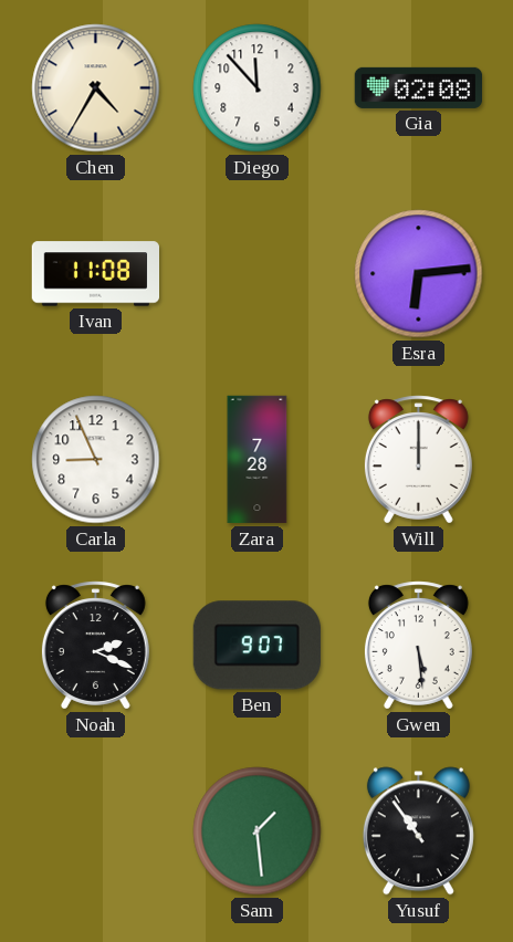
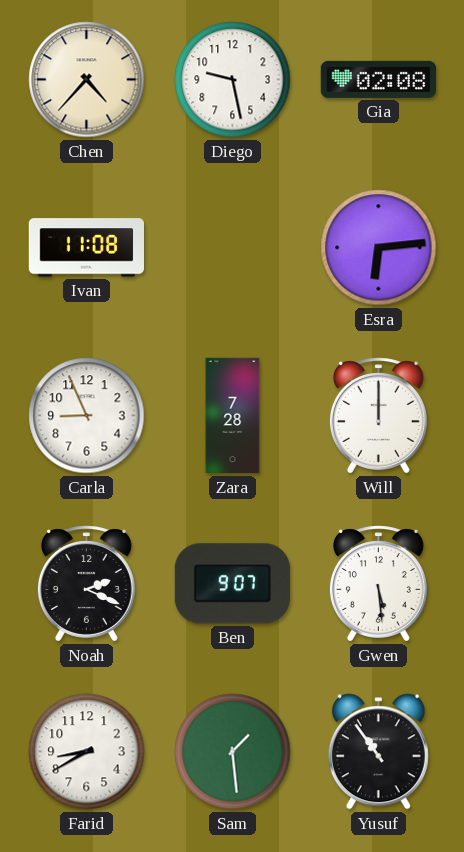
Chen: 4:35 -> 4:37
Diego: 11:53 -> 9:28
Farid: none -> 8:40
